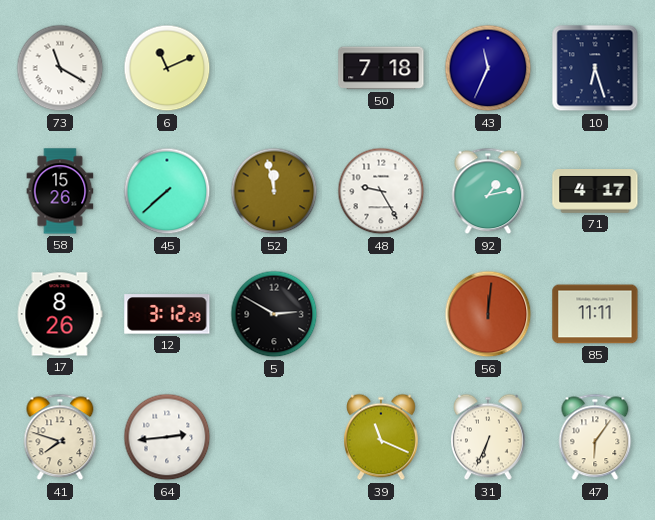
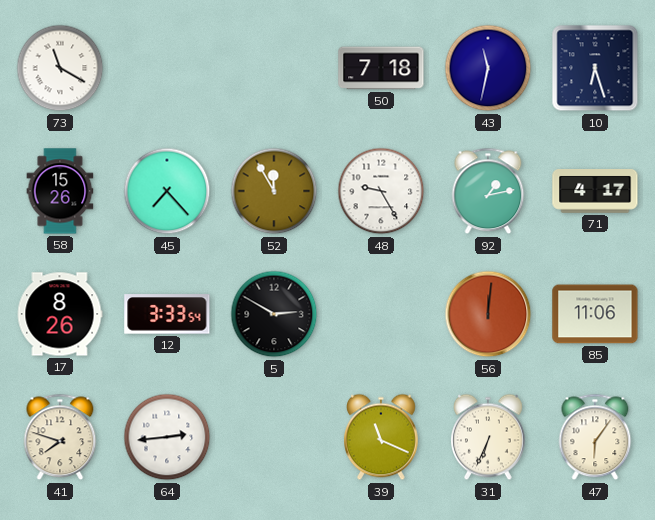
6: 11:11 -> none
43: 11:34 -> 11:32
45: 7:38 -> 7:23
52: 11:58 -> 11:55
12: 3:12 -> 3:33
85: 11:11 -> 11:06
